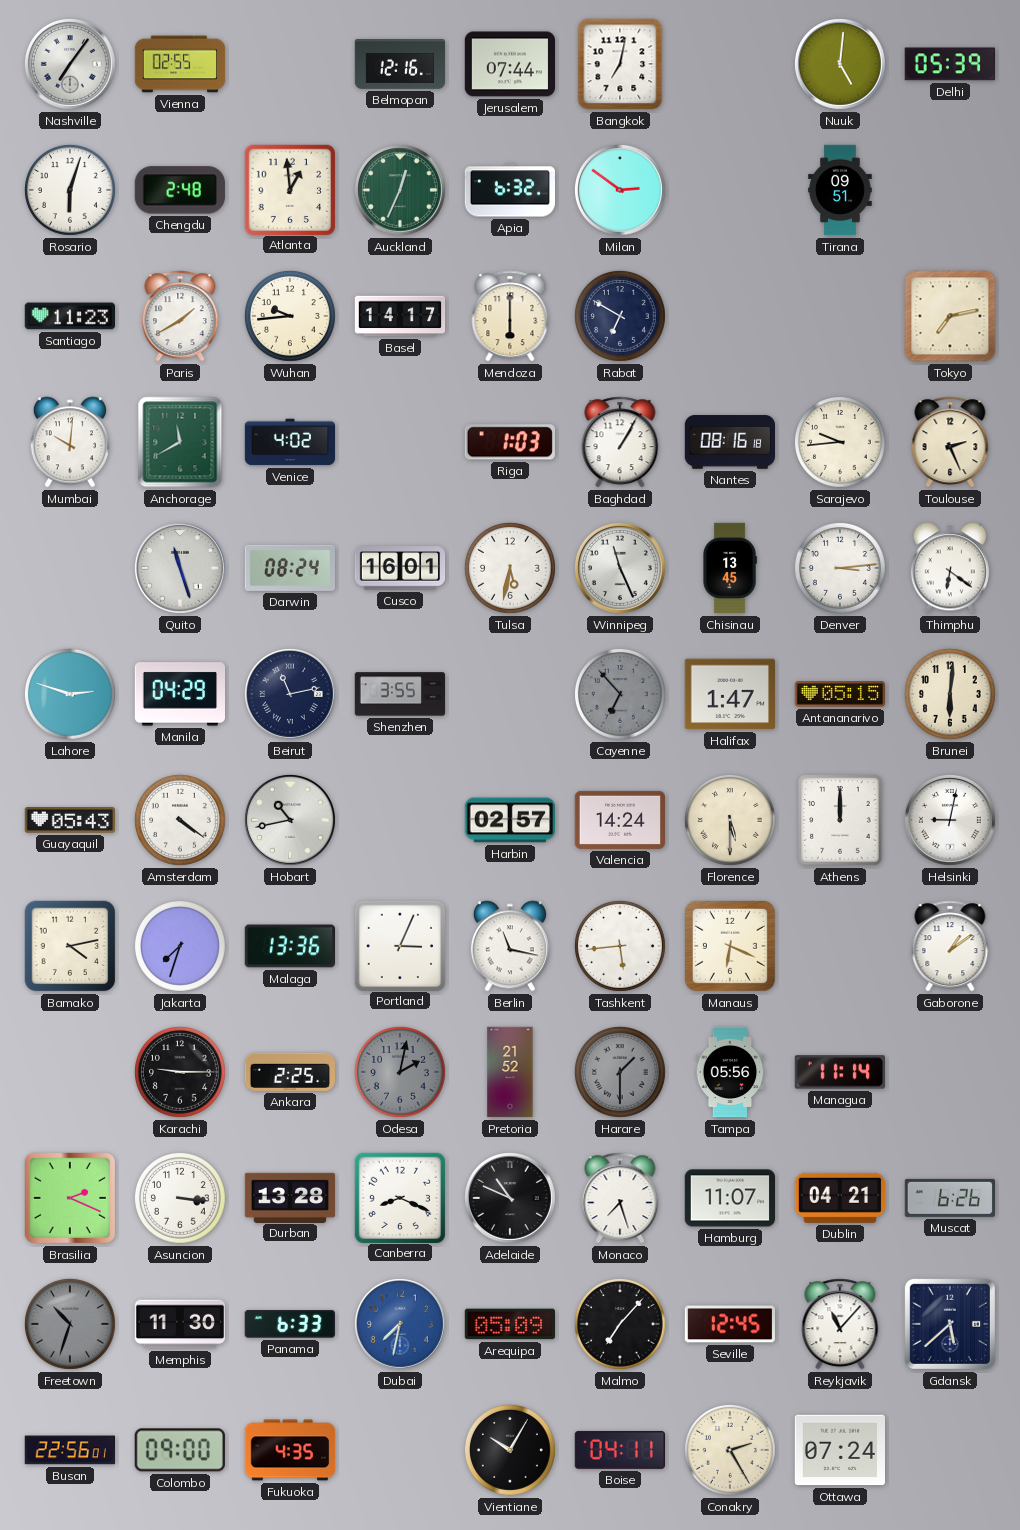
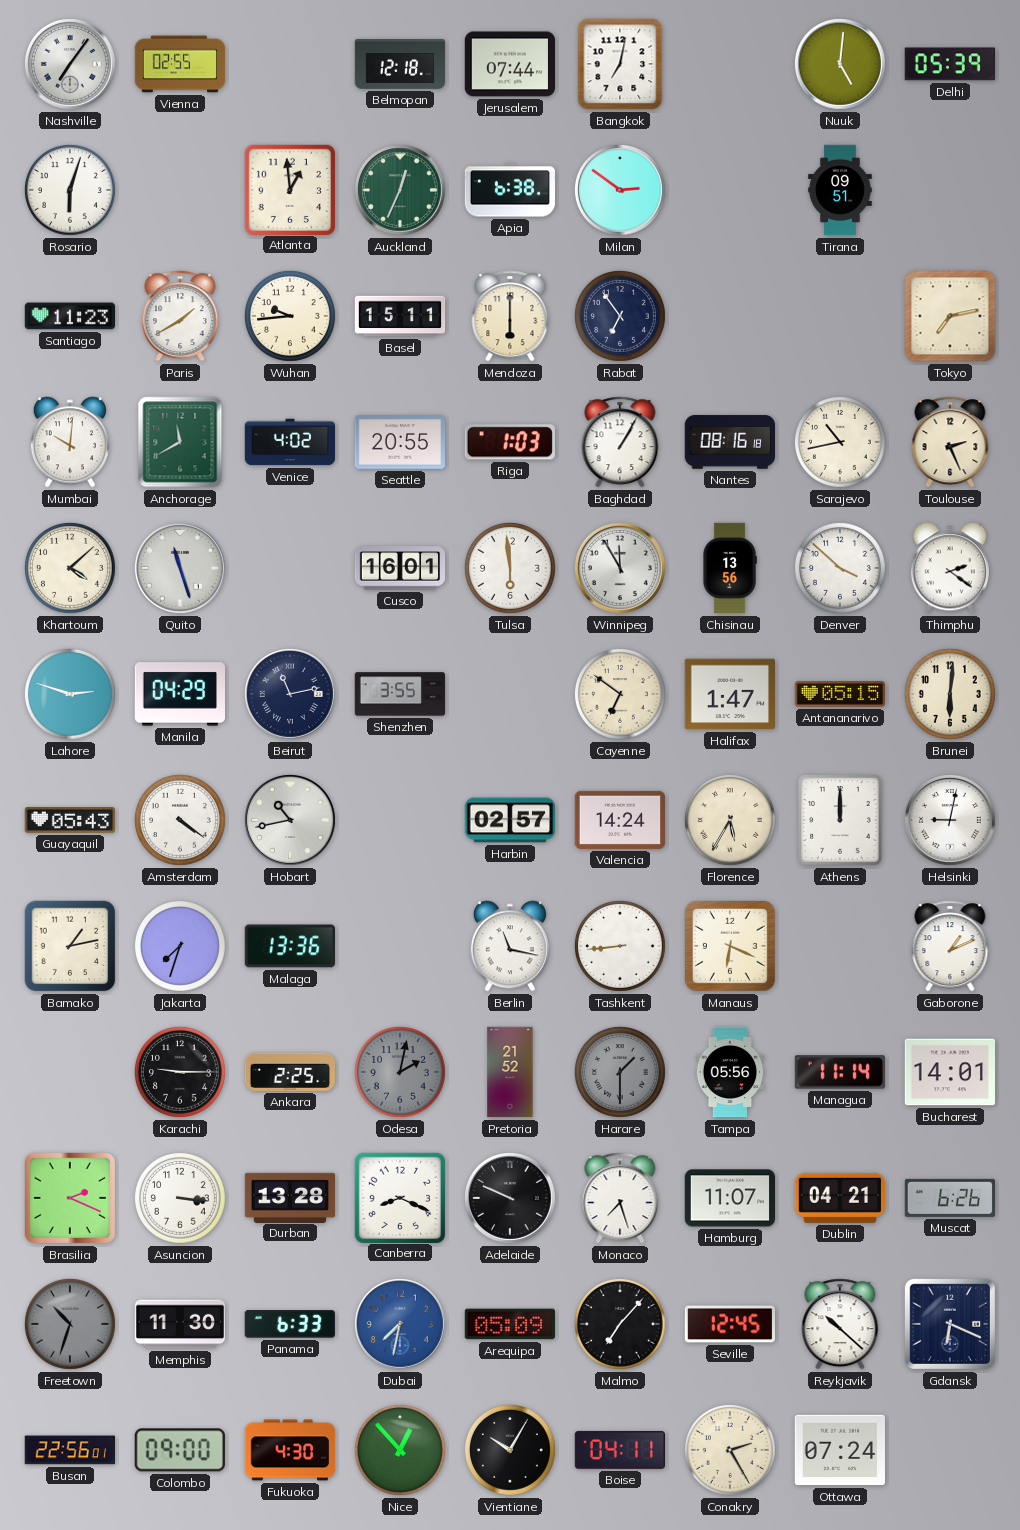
Belmopan: 12:16 -> 12:18
Chengdu: 2:48 -> none
Apia: 6:32 -> 6:38
Basel: 14:17 -> 15:11
Rabat: 6:50 -> 6:54
Seattle: none -> 20:55
Sarajevo: 9:44 -> 10:43
Khartoum: none -> 4:08
Darwin: 08:24 -> none
Tulsa: 5:32 -> 5:59
Winnipeg: 11:26 -> 11:55
Chisinau: 13:45 -> 13:56
Denver: 3:14 -> 3:52
Thimphu: 6:21 -> 2:21
Cayenne: 6:53 -> 6:51
Cayenne dial: grey -> cream
Florence: 5:30 -> 5:35
Bamako: 4:13 -> 1:13
Portland: 3:04 -> none
Tashkent: 5:44 -> 8:44
Gaborone: 1:09 -> 1:11
Bucharest: none -> 14:01
Adelaide: 10:49 -> 9:49
Reykjavik: 11:07 -> 10:22
Gdansk: 5:38 -> 6:19
Fukuoka: 4:35 -> 4:30
Nice: none -> 12:53
